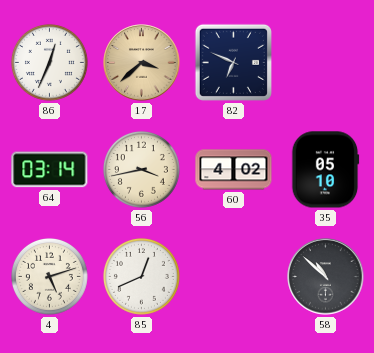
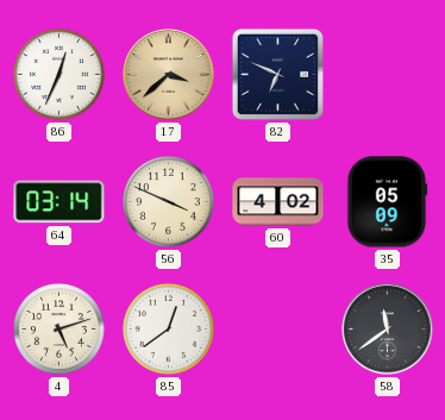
56: 3:43 -> 3:49
35: 05:10 -> 05:09
85: 12:41 -> 12:39
58: 10:52 -> 11:39
